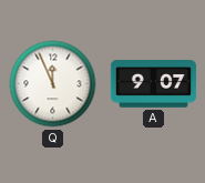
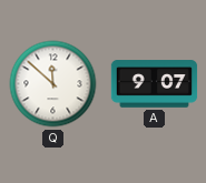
Q: 11:56 -> 11:52
